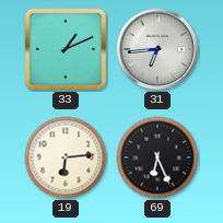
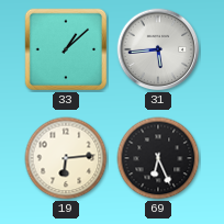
33: 1:11 -> 1:08
31: 6:44 -> 5:44
